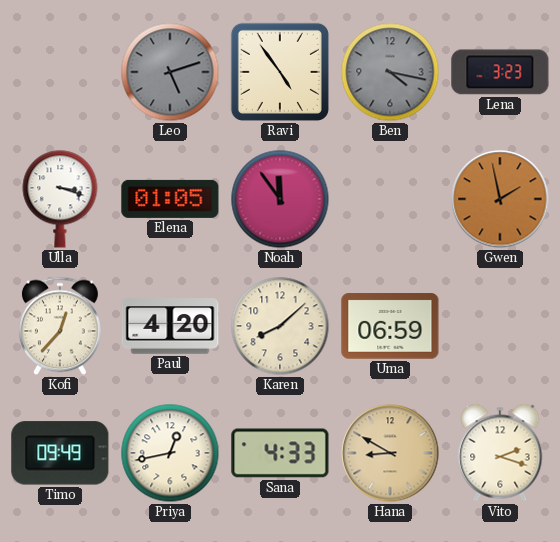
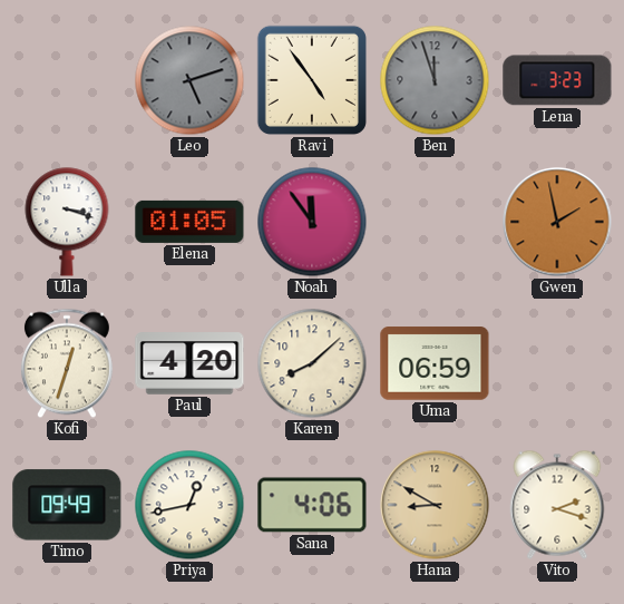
Ben: 4:17 -> 11:57
Kofi: 12:37 -> 12:33
Sana: 4:33 -> 4:06
